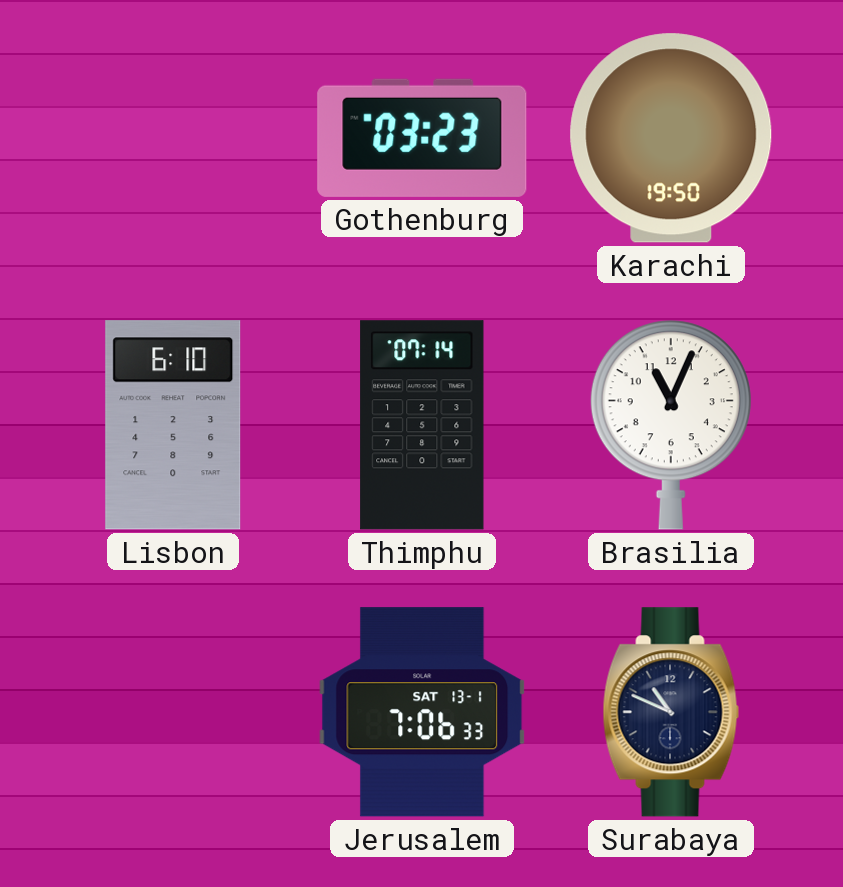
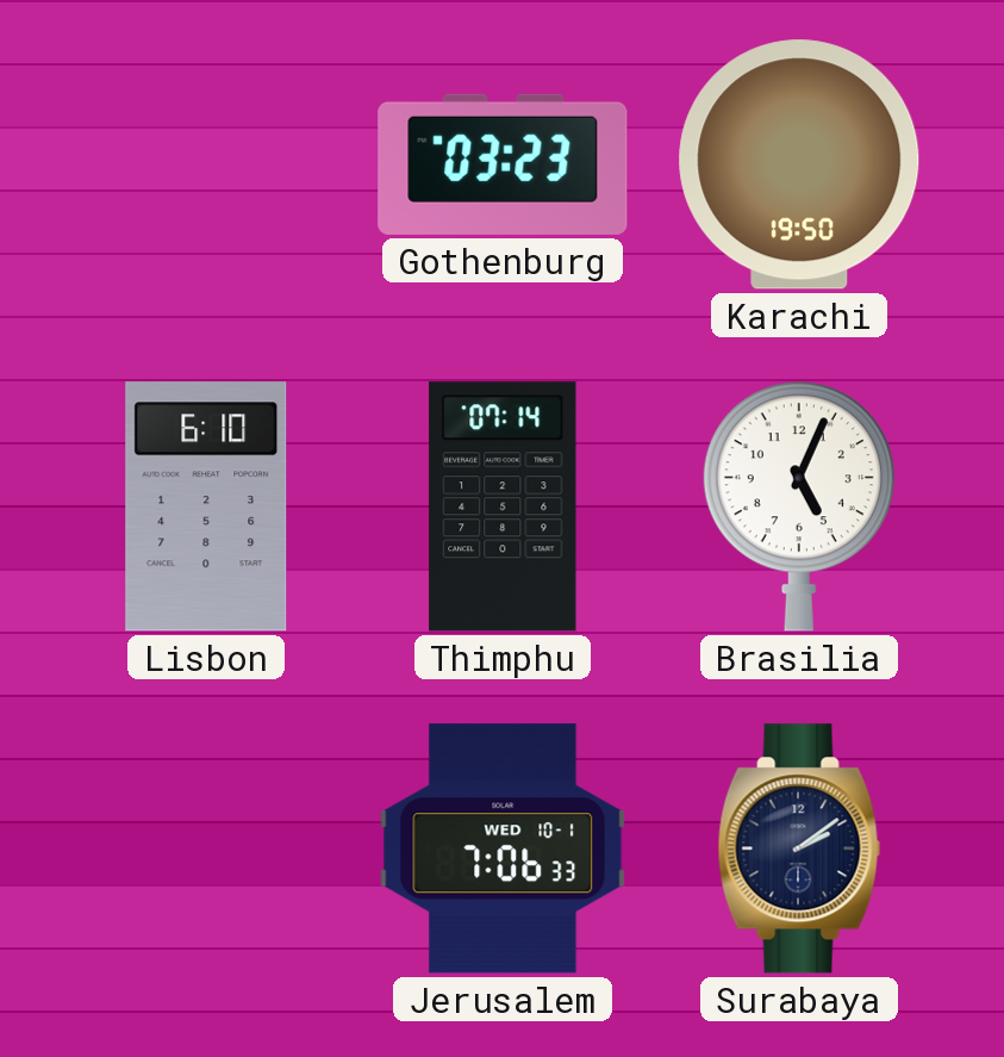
Brasilia: 11:04 -> 5:04
Jerusalem date: SAT 13-1 -> WED 10-1
Surabaya: 10:49 -> 2:09
